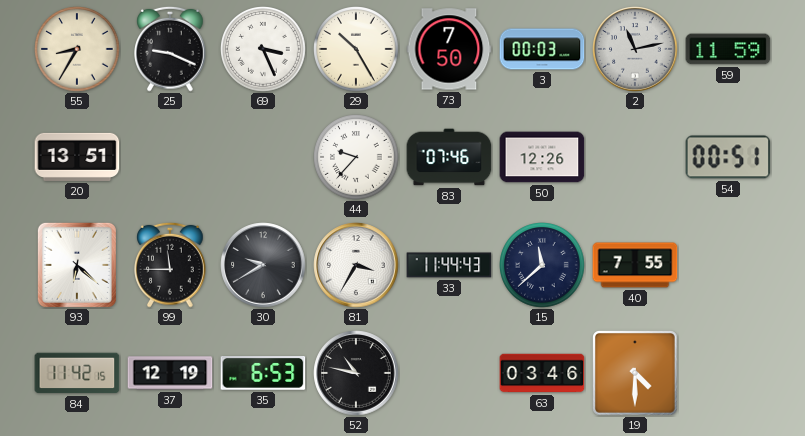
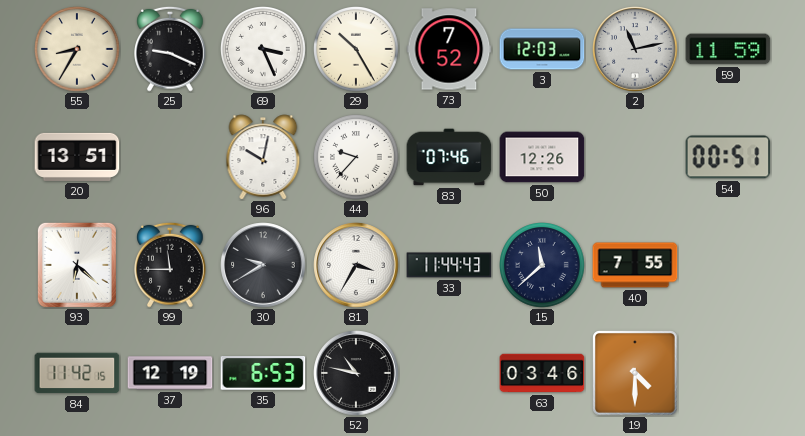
73: 7:50 -> 7:52
3: 00:03 -> 12:03
96: none -> 10:02
